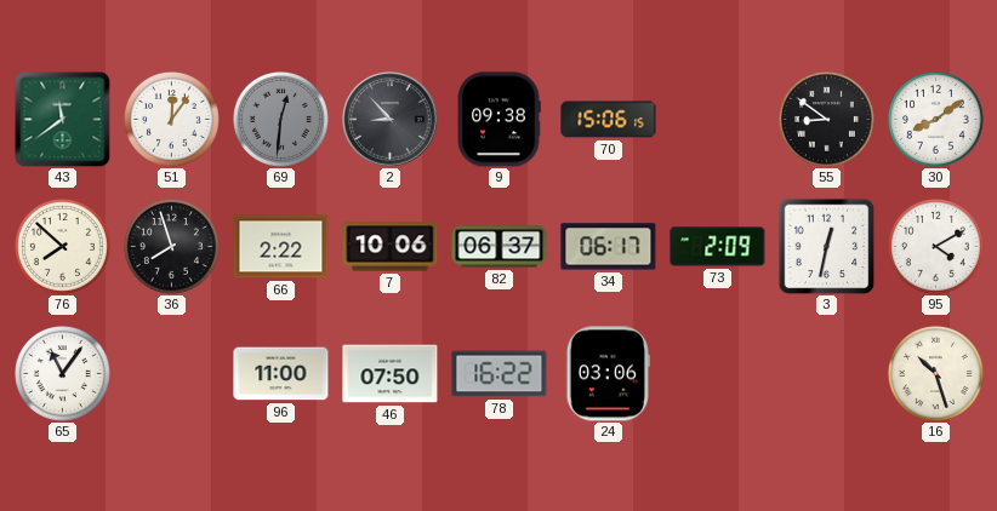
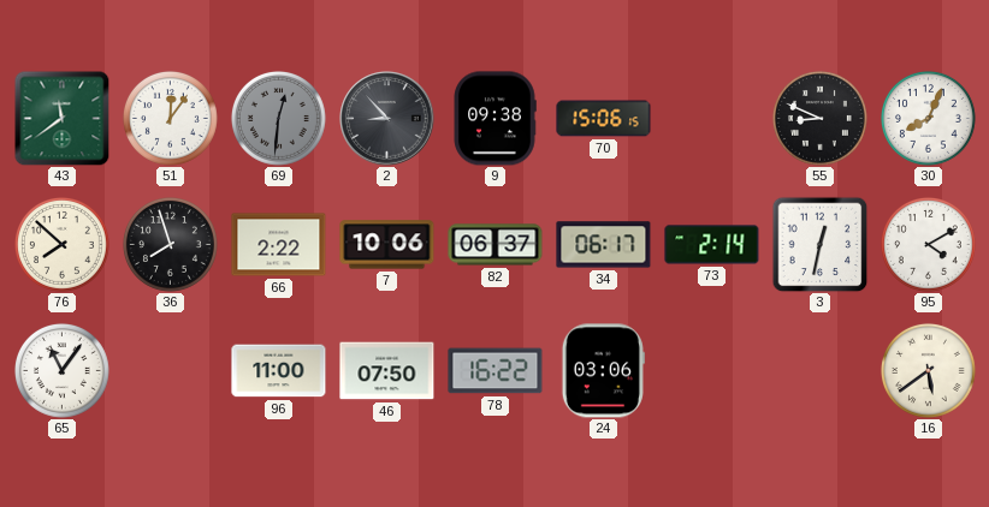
55: 8:51 -> 8:49
30: 8:09 -> 8:04
73: 2:09 -> 2:14
16: 10:27 -> 5:39
